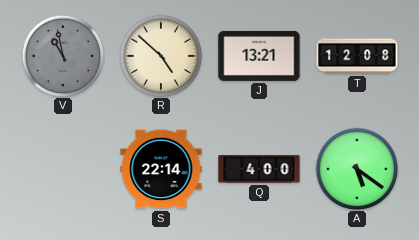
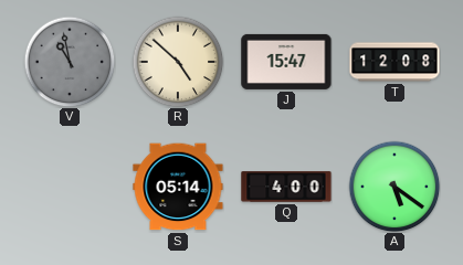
J: 13:21 -> 15:47
S: 22:14 -> 05:14
